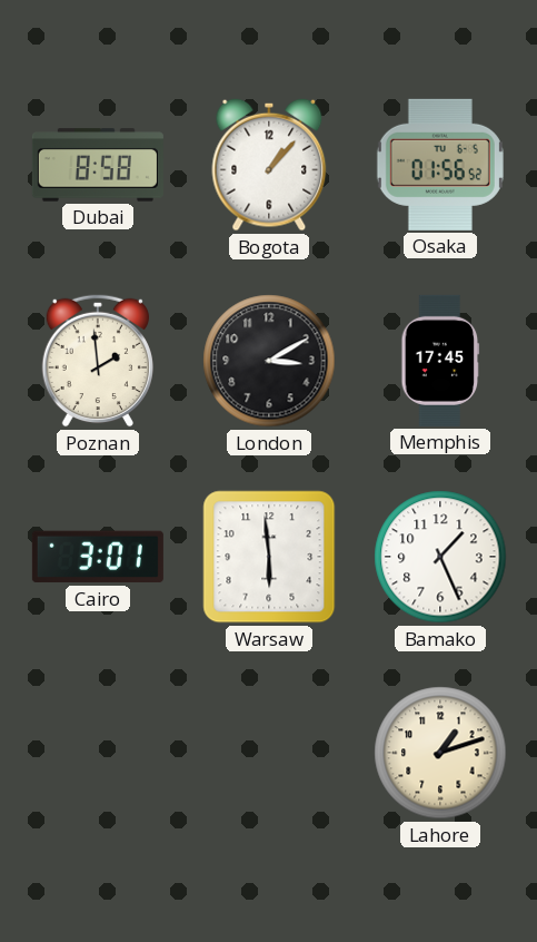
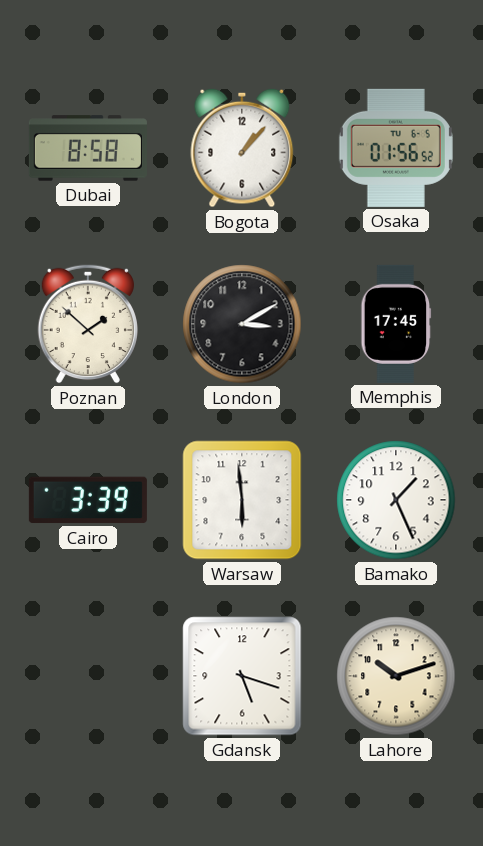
Poznan: 1:59 -> 1:52
Cairo: 3:01 -> 3:39
Gdansk: none -> 5:18
Lahore: 1:12 -> 10:12
